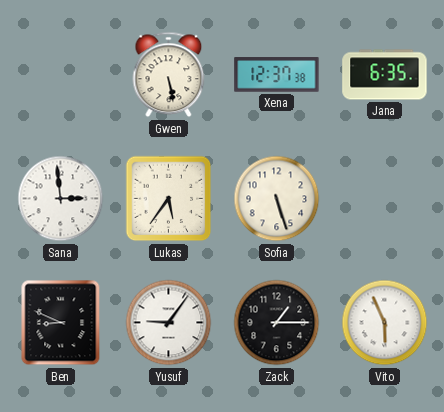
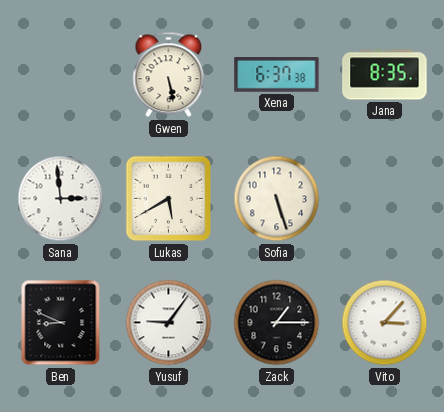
Xena: 12:37 -> 6:37
Jana: 6:35 -> 8:35
Lukas: 5:36 -> 5:40
Vito: 5:56 -> 3:07
